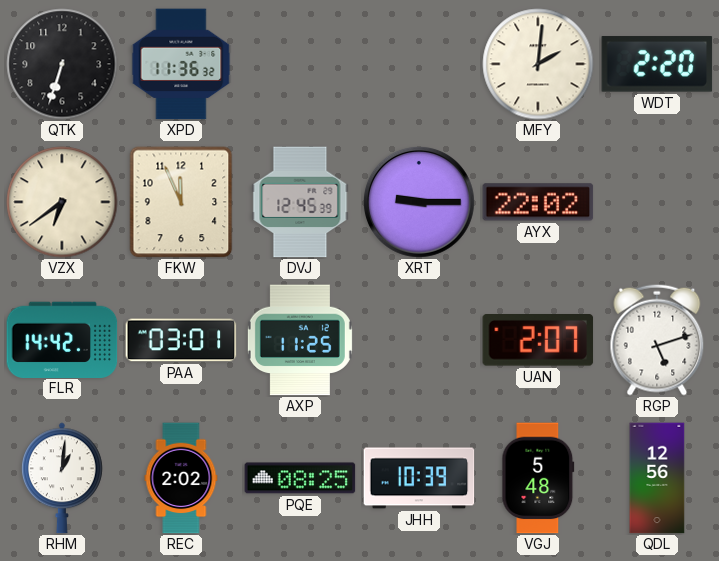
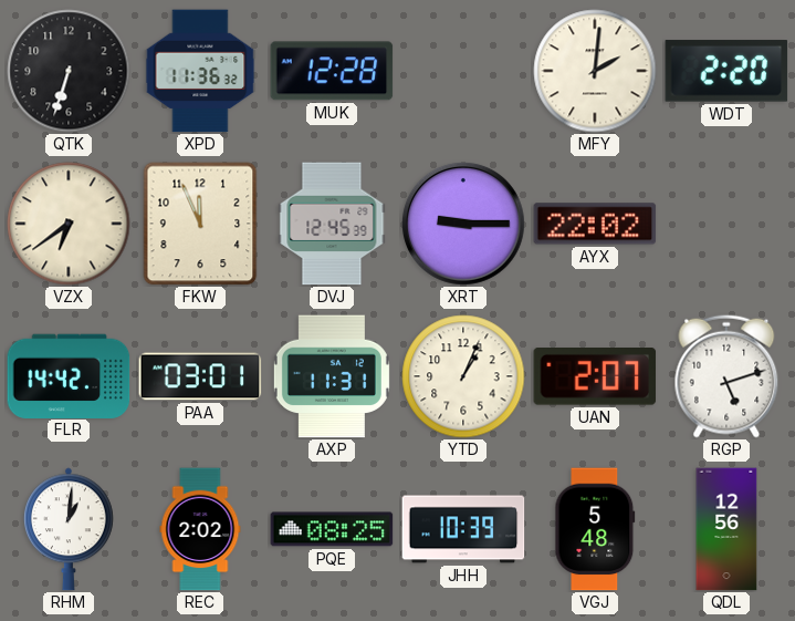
MUK: none -> 12:28
AXP: 11:25 -> 11:31
YTD: none -> 1:04
